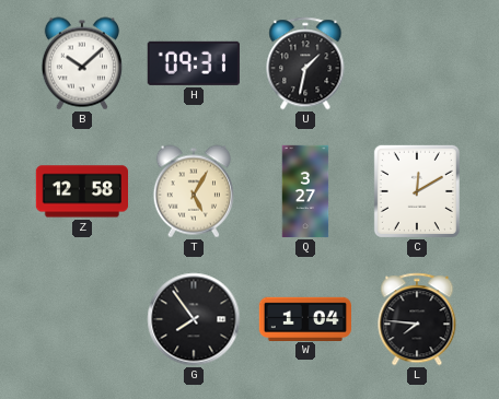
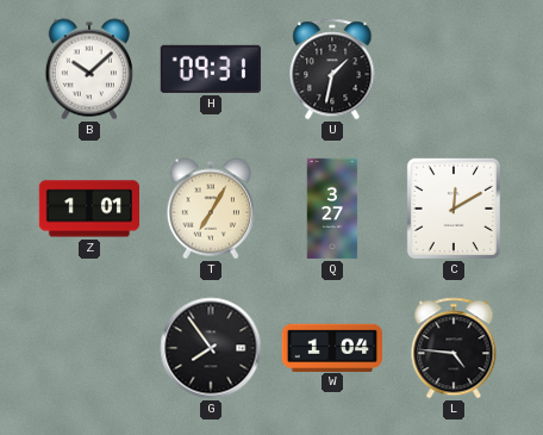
Z: 12:58 -> 1:01
T: 5:05 -> 7:05
L: 7:46 -> 4:46
